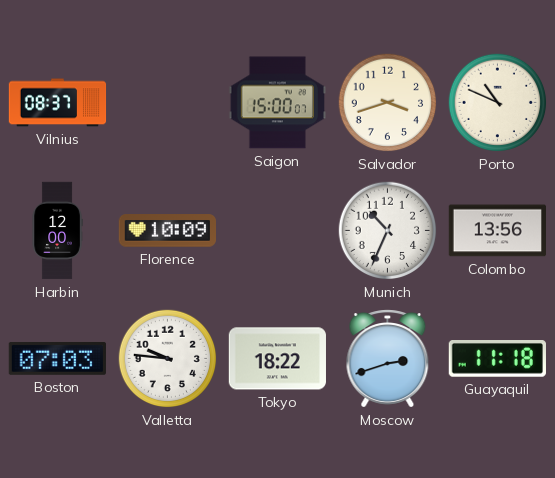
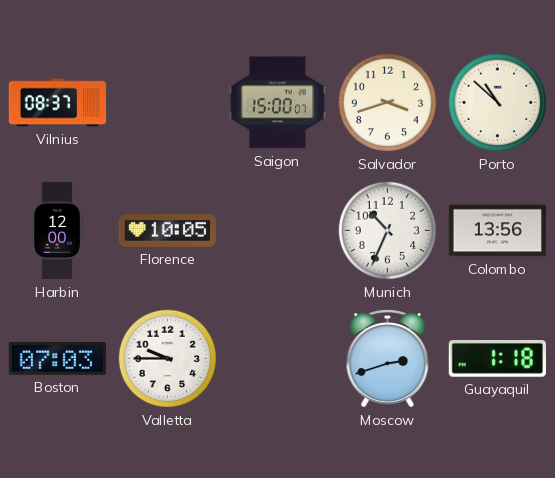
Porto: 10:49 -> 10:52
Florence: 10:09 -> 10:05
Valletta: 9:46 -> 9:45
Tokyo: 18:22 -> none
Guayaquil: 11:18 -> 1:18
